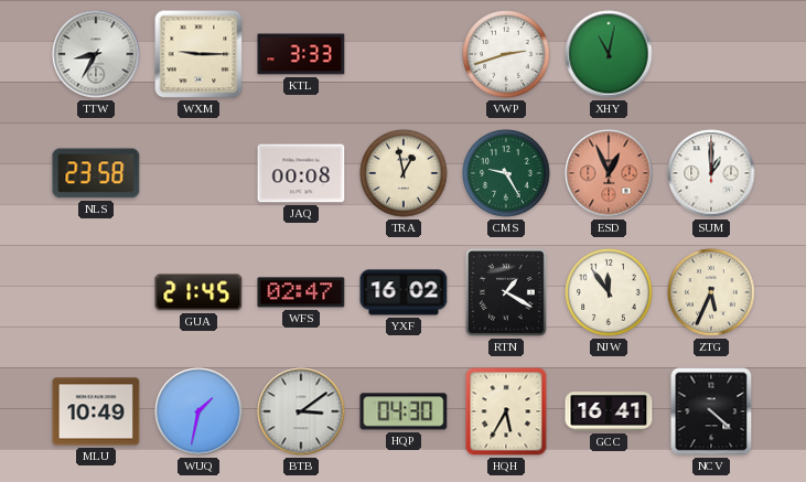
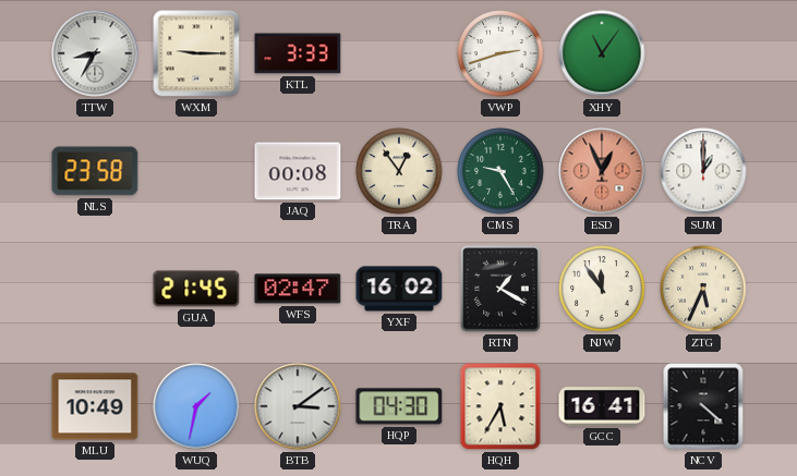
XHY: 11:02 -> 11:06
TRA: 12:58 -> 12:54
